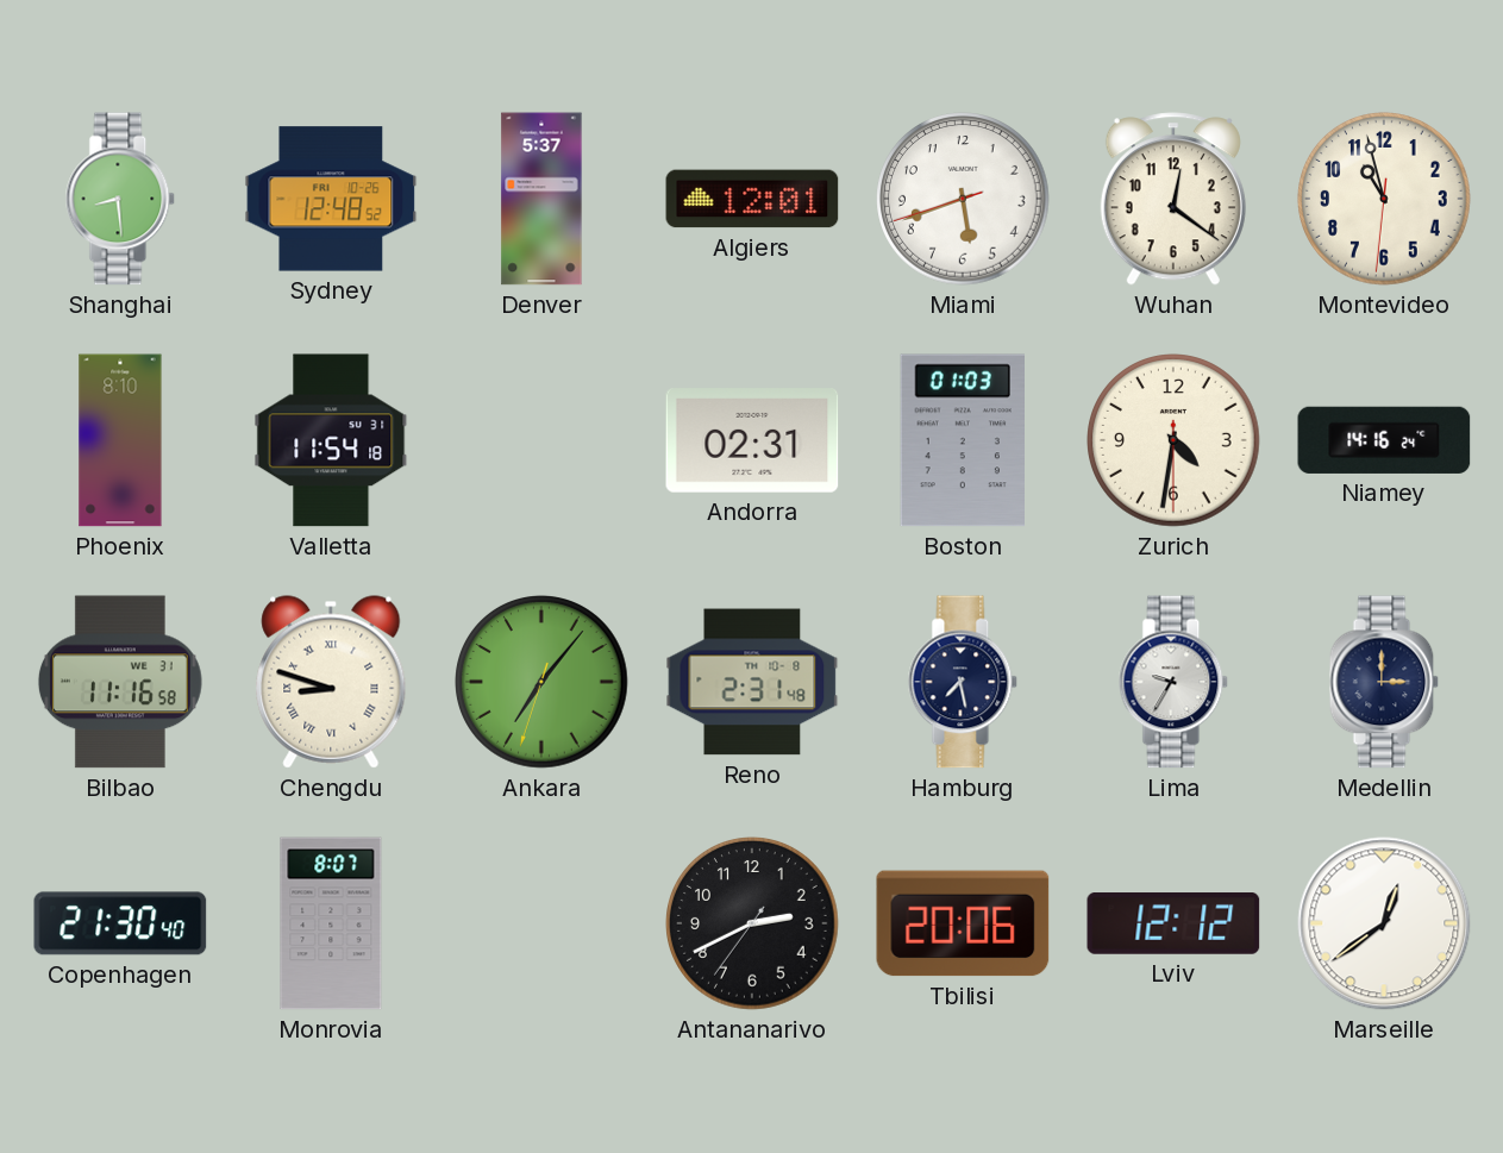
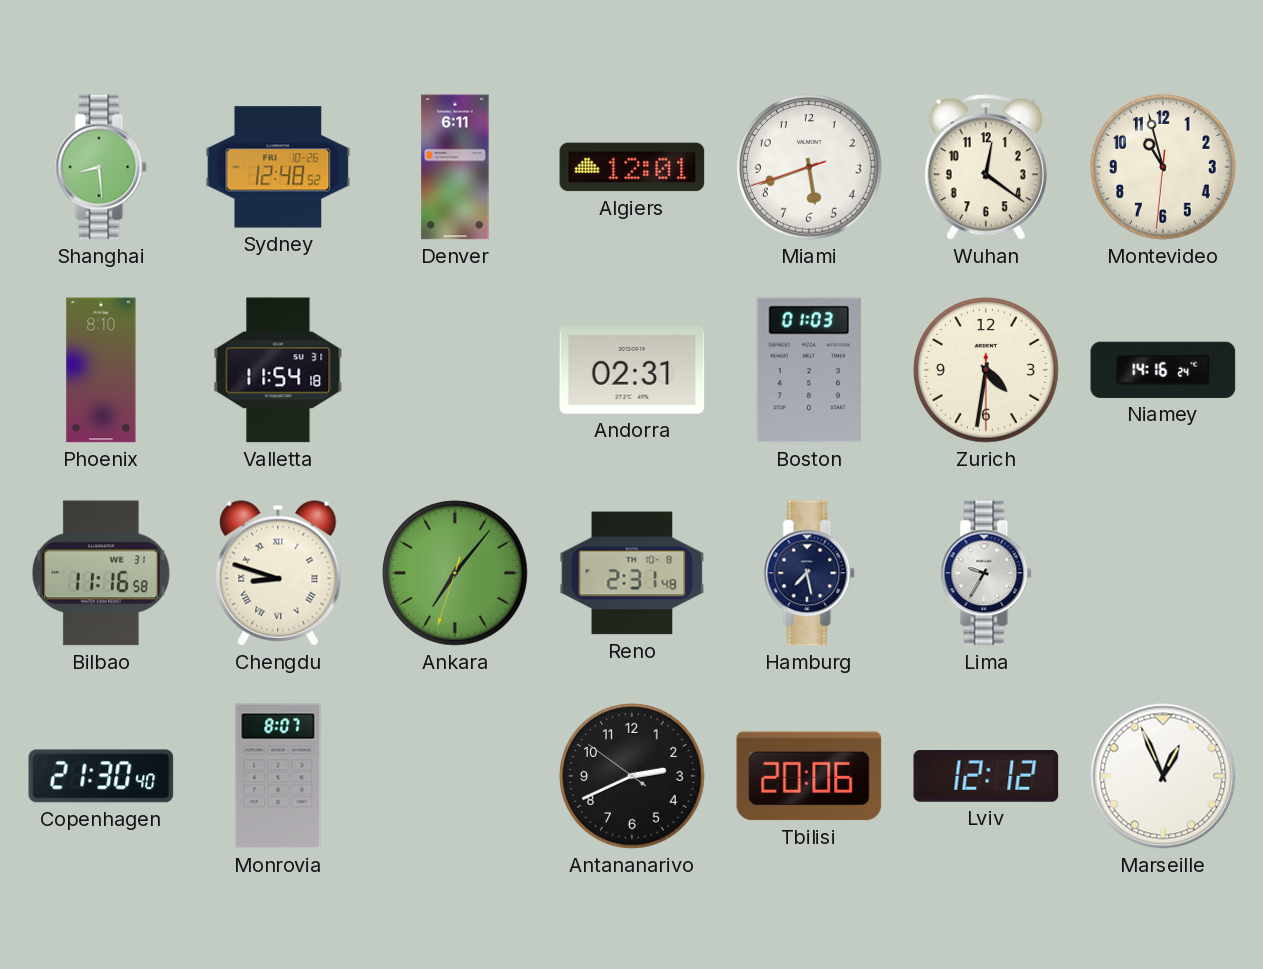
Denver: 5:37 -> 6:11
Medellin: 3:00 -> none
Antananarivo: 2:40:36 -> 2:40:51
Marseille: 12:39 -> 12:56
